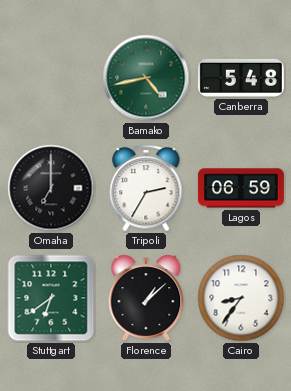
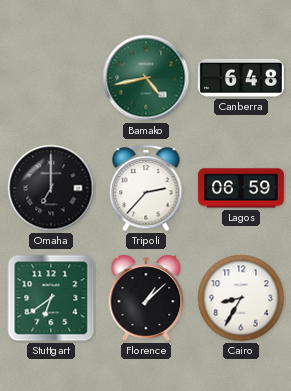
Canberra: 5:48 -> 6:48
Tripoli: 2:35 -> 2:37
Cairo: 8:36 -> 8:35
